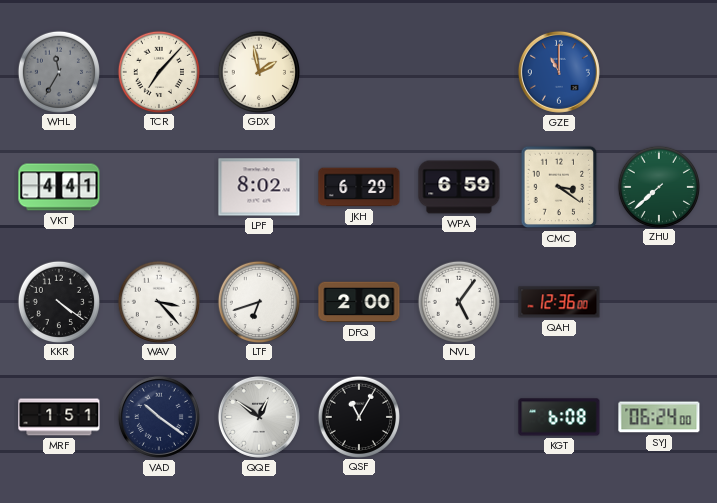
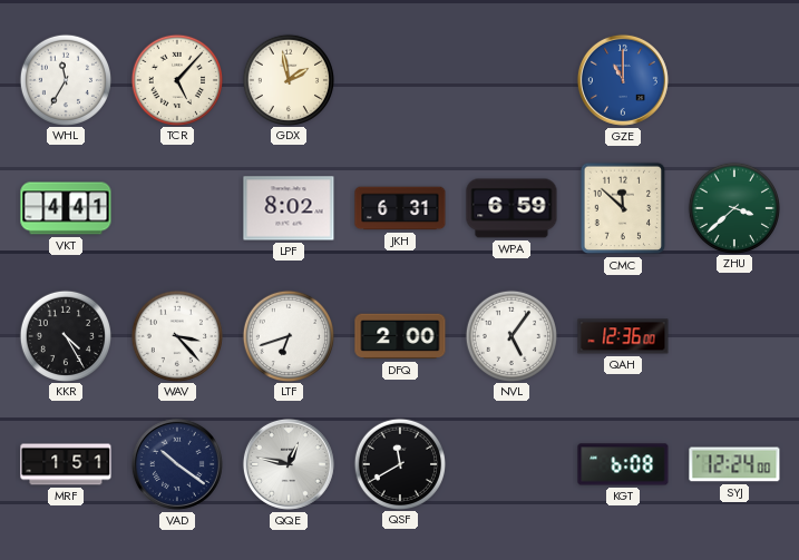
WHL dial: grey -> white
TCR: 7:07 -> 5:07
JKH: 6:29 -> 6:31
CMC: 3:21 -> 11:52
ZHU: 7:38 -> 3:38
KKR: 4:21 -> 4:25
QQE: 12:51 -> 12:47
QSF: 11:05 -> 11:40
SYJ: 06:24 -> 12:24
